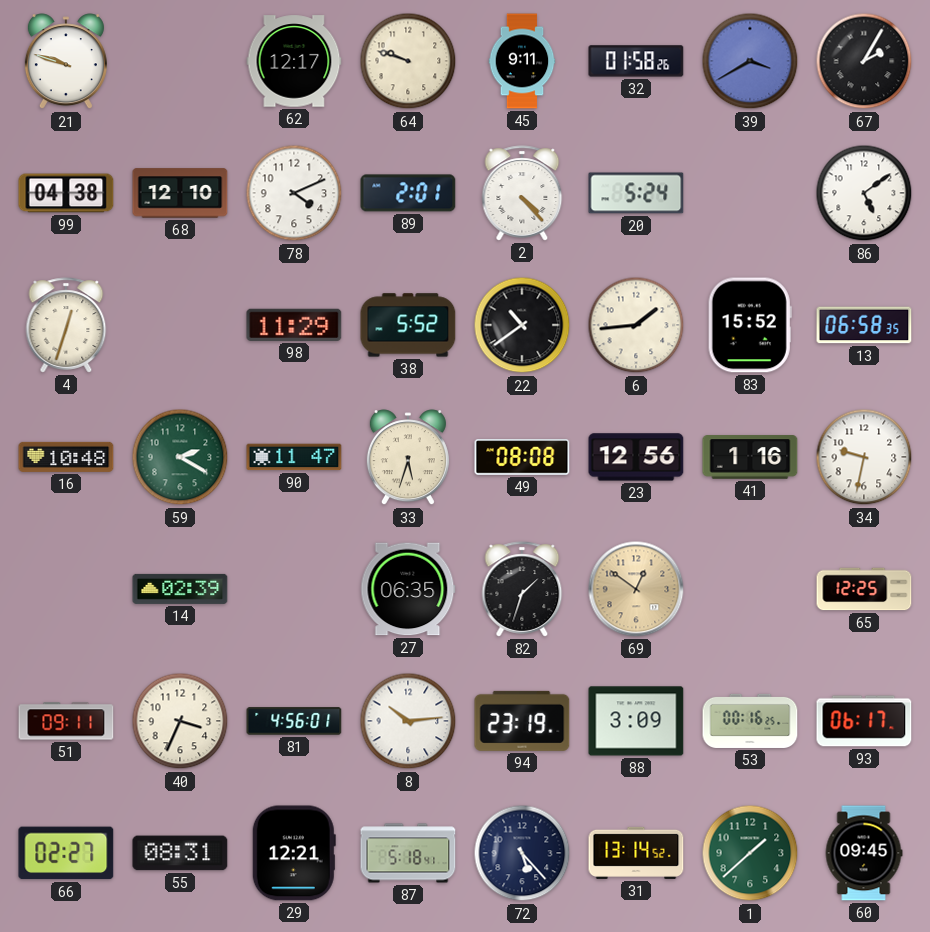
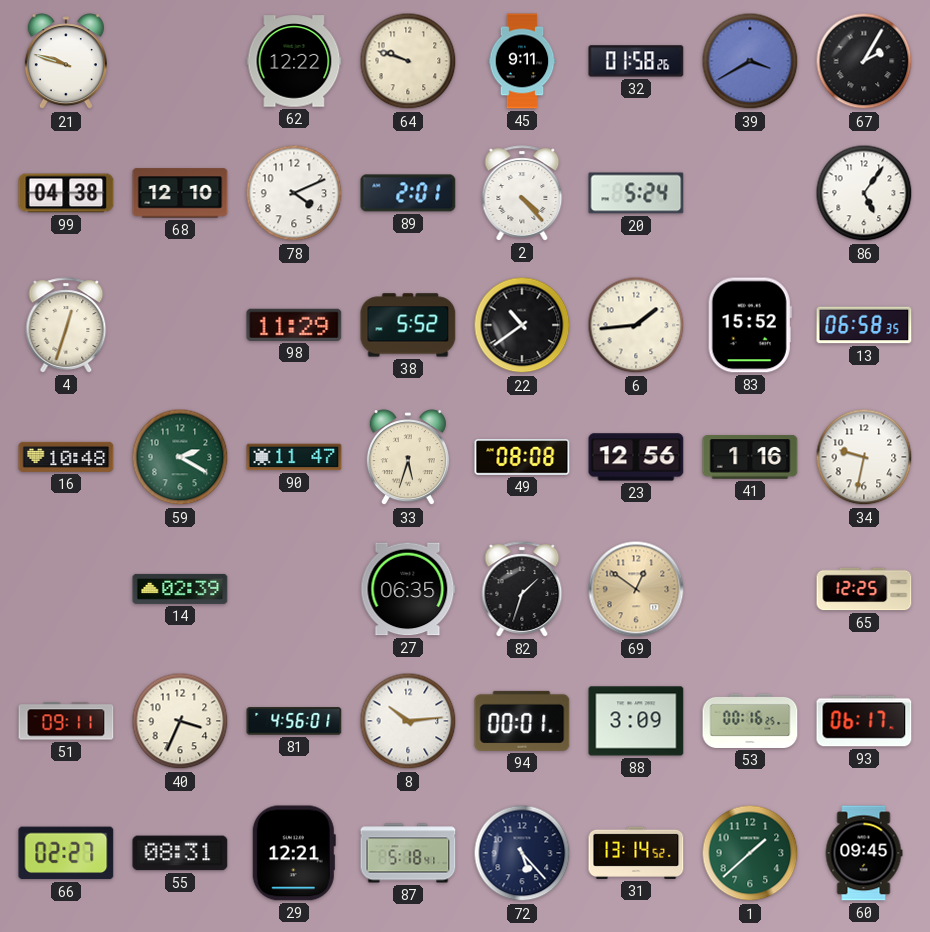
62: 12:17 -> 12:22
86: 5:09 -> 5:06
94: 23:19 -> 00:01
